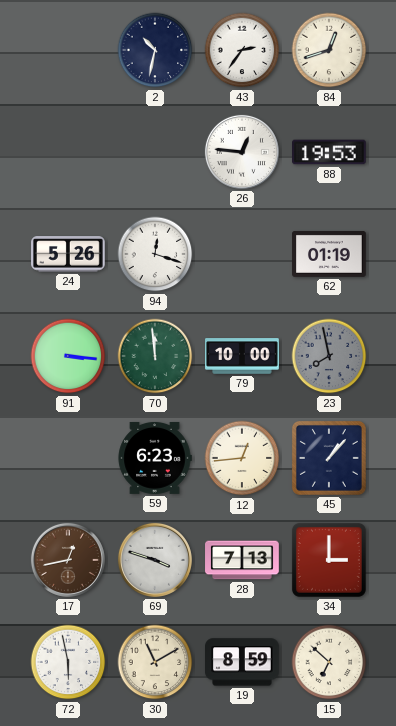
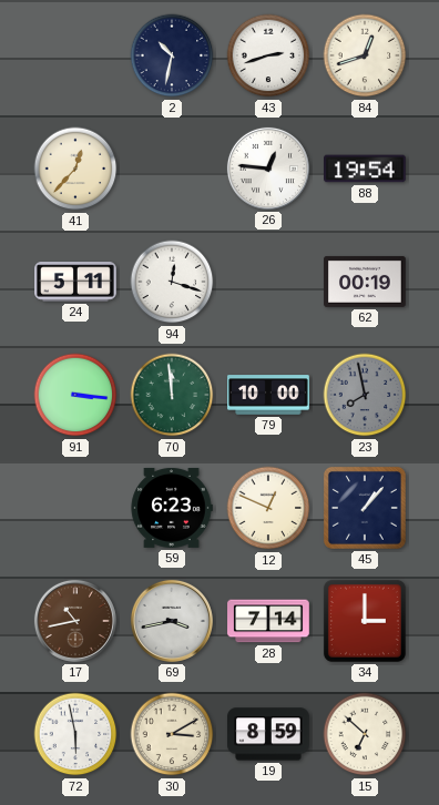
43: 2:36 -> 2:42
41: none -> 12:37
88: 19:53 -> 19:54
24: 5:26 -> 5:11
62: 01:19 -> 00:19
12: 12:44 -> 12:49
17: 12:43 -> 10:43
69: 3:48 -> 3:43
28: 7:13 -> 7:14
30: 11:10 -> 3:10
